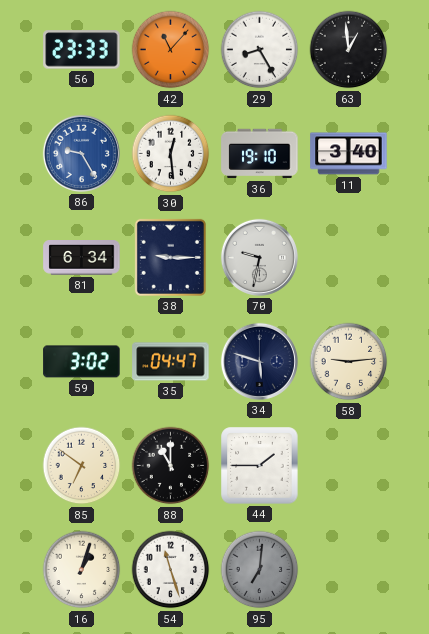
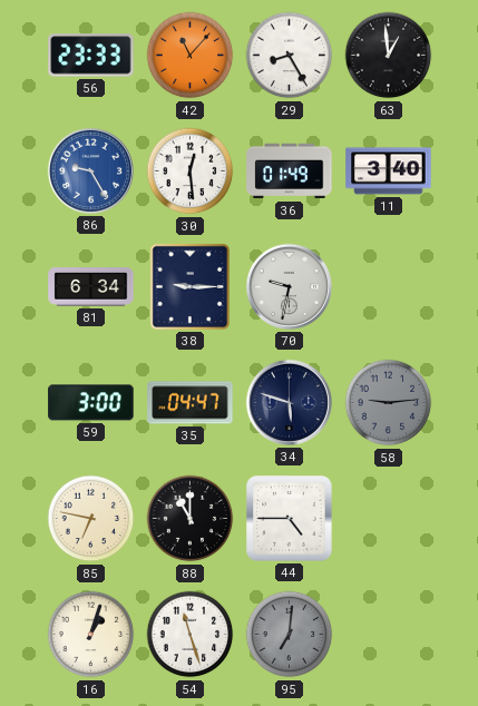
36: 19:10 -> 01:49
59: 3:02 -> 3:00
58 dial: cream -> grey
85: 6:51 -> 6:47
44: 1:45 -> 4:45
